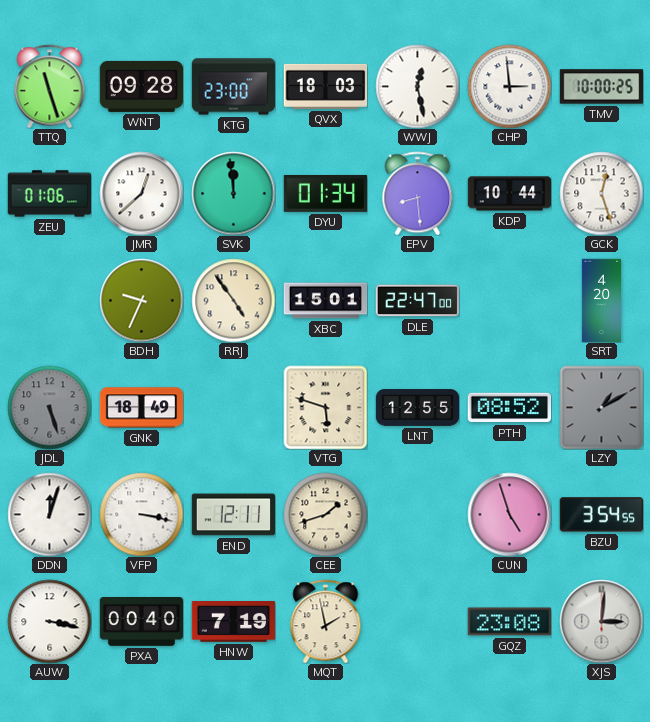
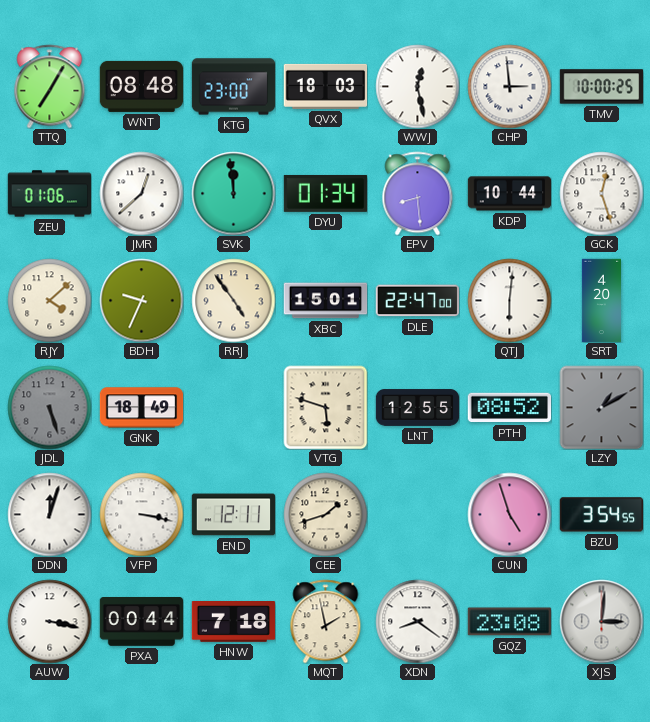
TTQ: 11:27 -> 7:05
WNT: 09:28 -> 08:48
RJY: none -> 4:08
QTJ: none -> 6:01
PXA: 00:40 -> 00:44
HNW: 7:19 -> 7:18
XDN: none -> 8:21
